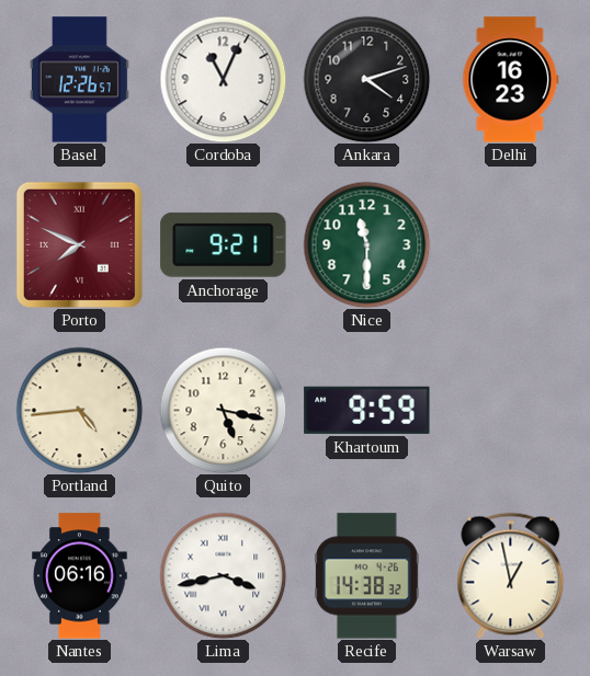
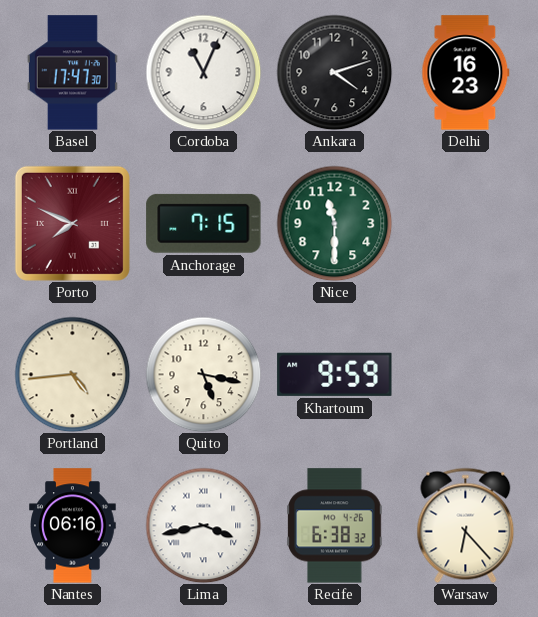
Basel: 12:26 -> 17:47
Anchorage: 9:21 -> 7:15
Recife: 14:38 -> 6:38
Warsaw: 12:58 -> 6:23
